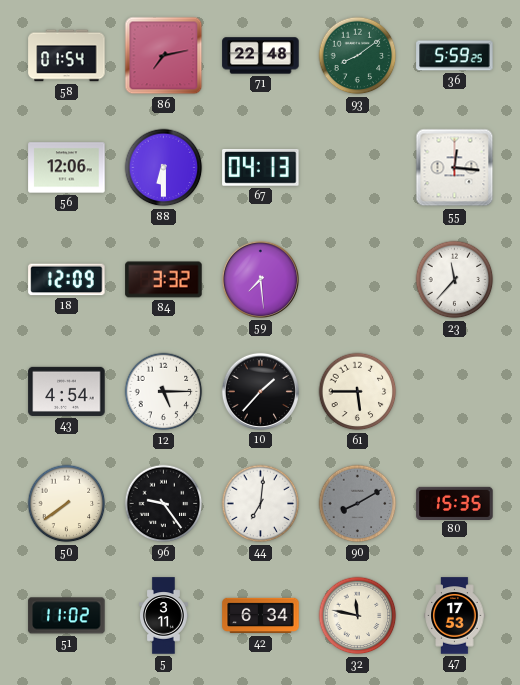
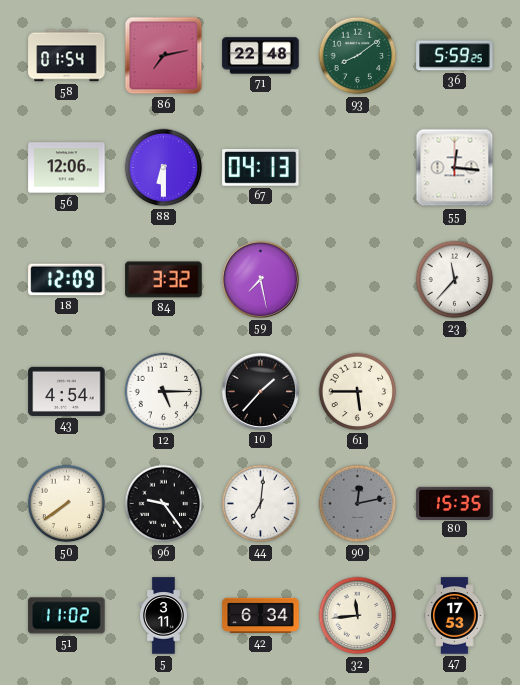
59: 7:29 -> 7:28
90: 8:10 -> 12:13
32: 11:47 -> 11:44
